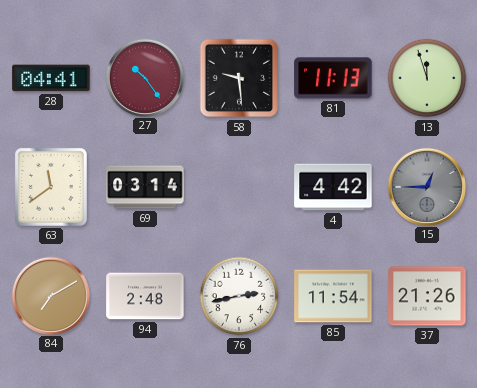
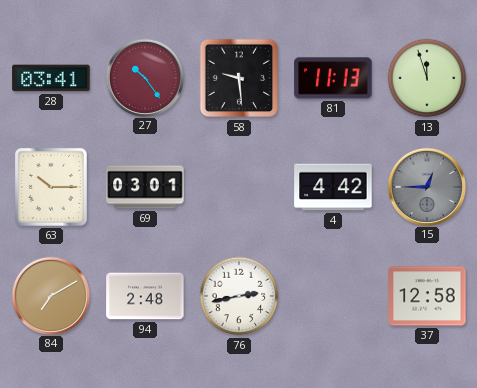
28: 04:41 -> 03:41
63: 11:39 -> 10:15
69: 03:14 -> 03:01
85: 11:54 -> none
37: 21:26 -> 12:58
